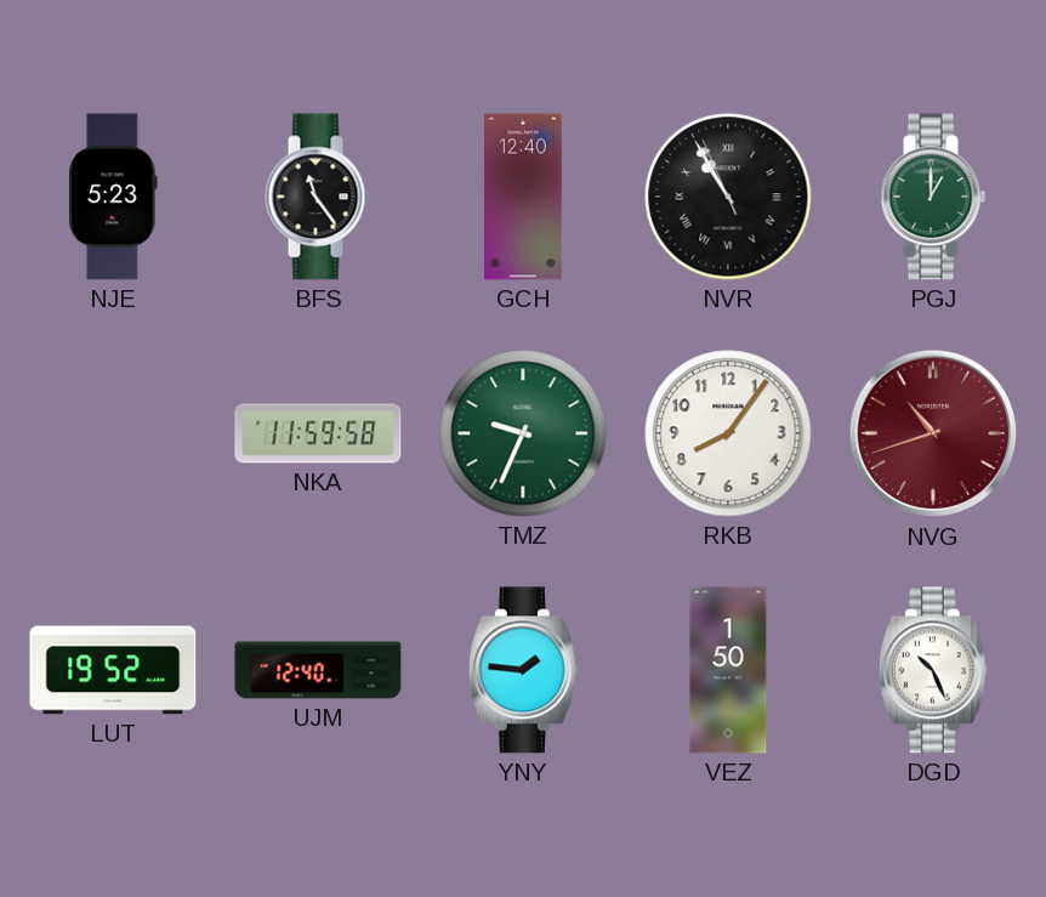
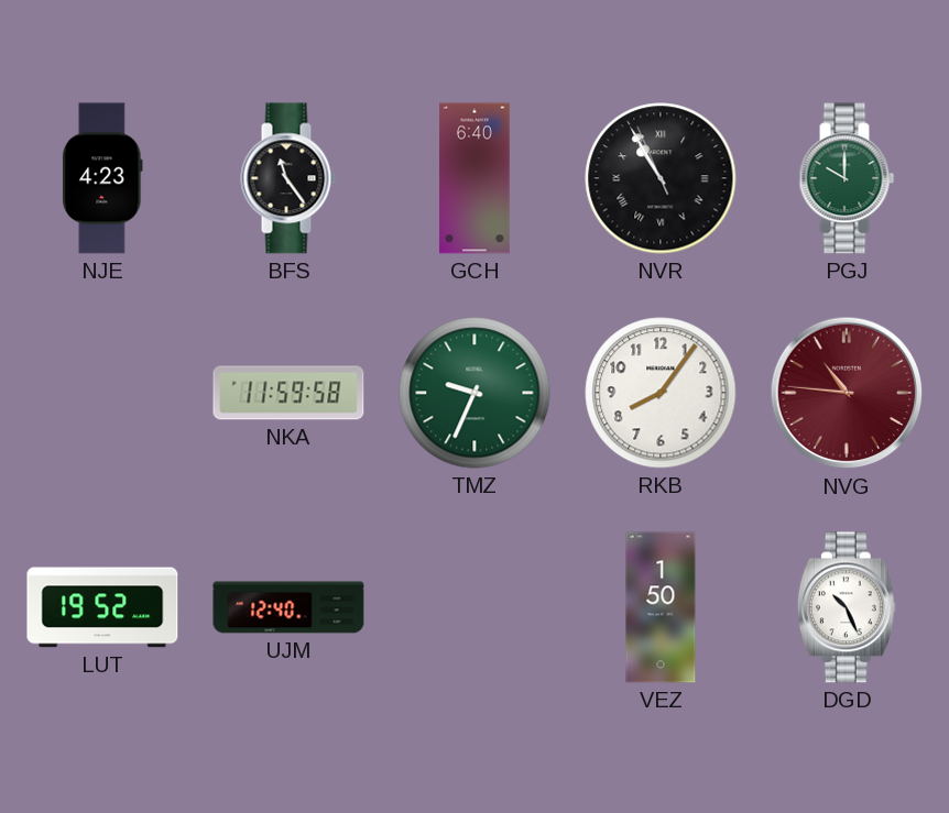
NJE: 5:23 -> 4:23
GCH: 12:40 -> 6:40
PGJ: 1:00 -> 10:00
NVG: 10:42 -> 10:46
YNY: 1:46 -> none
